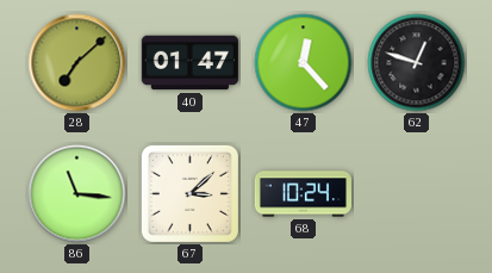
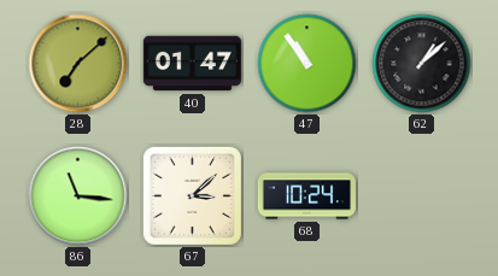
47: 12:23 -> 10:54
62: 12:48 -> 1:08
